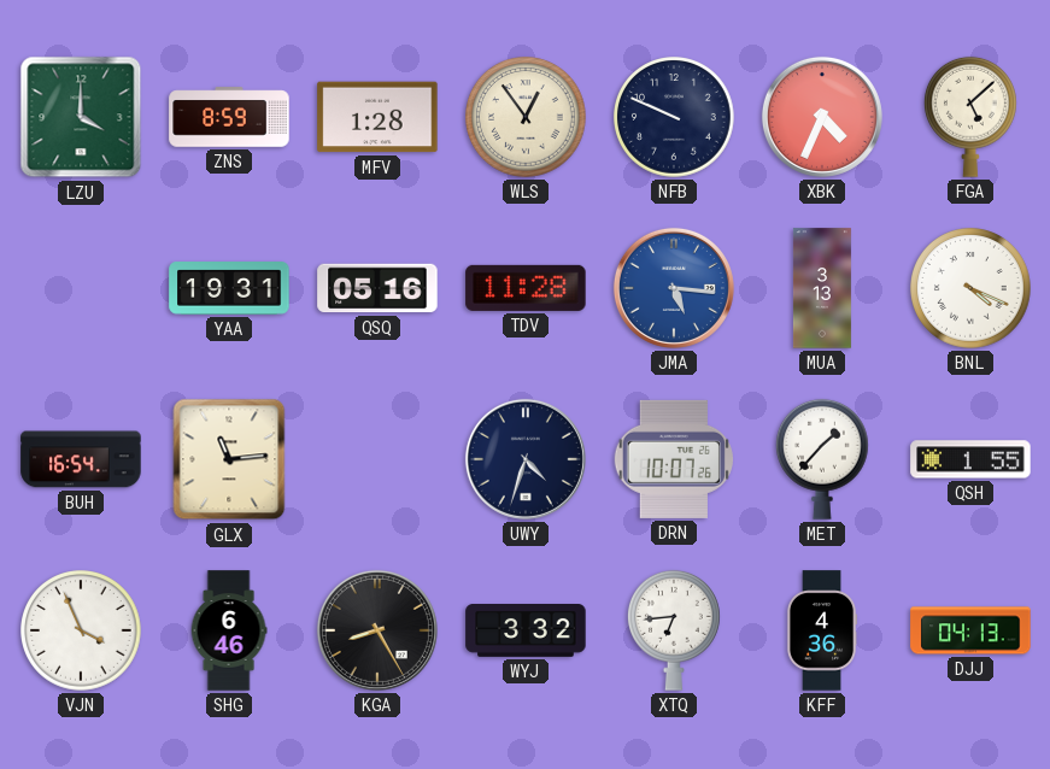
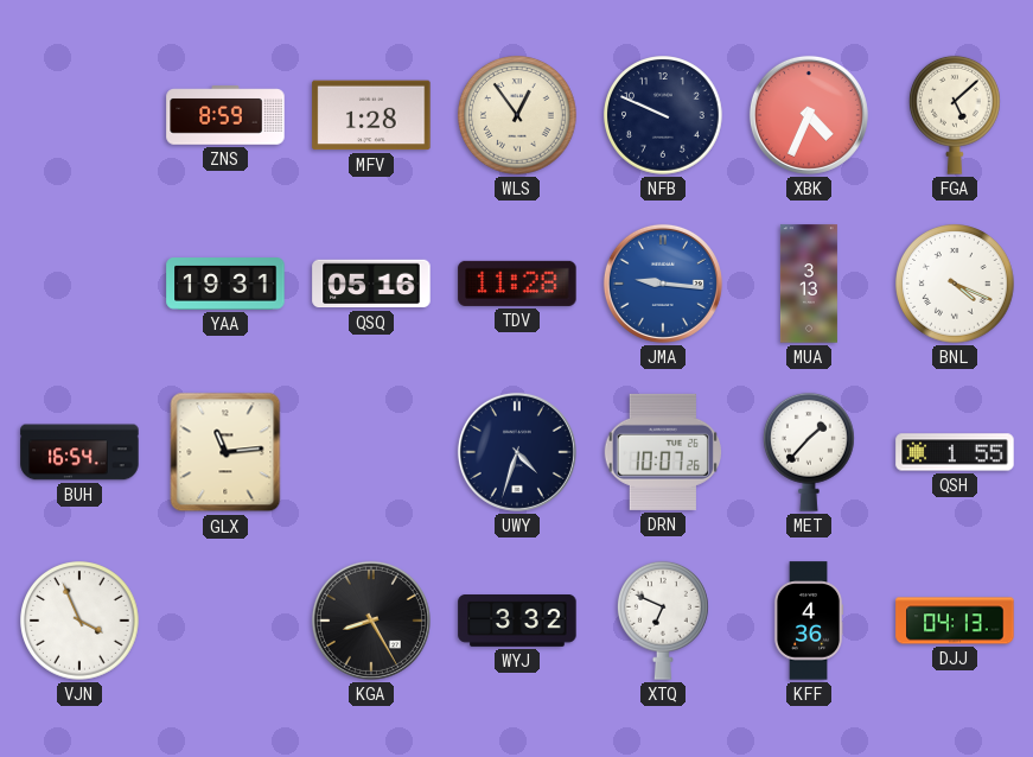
LZU: 4:00 -> none
JMA: 5:16 -> 9:16
SHG: 6:46 -> none
XTQ: 6:44 -> 6:49
